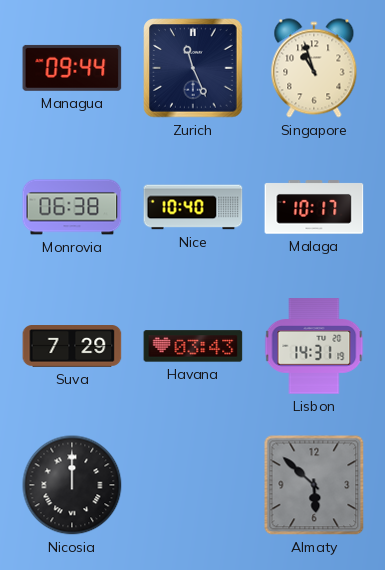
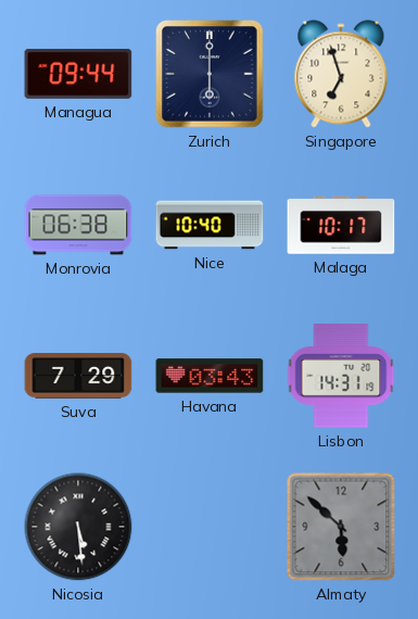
Zurich: 11:26 -> 6:00
Singapore: 10:57 -> 6:57
Nicosia: 12:00 -> 5:29
